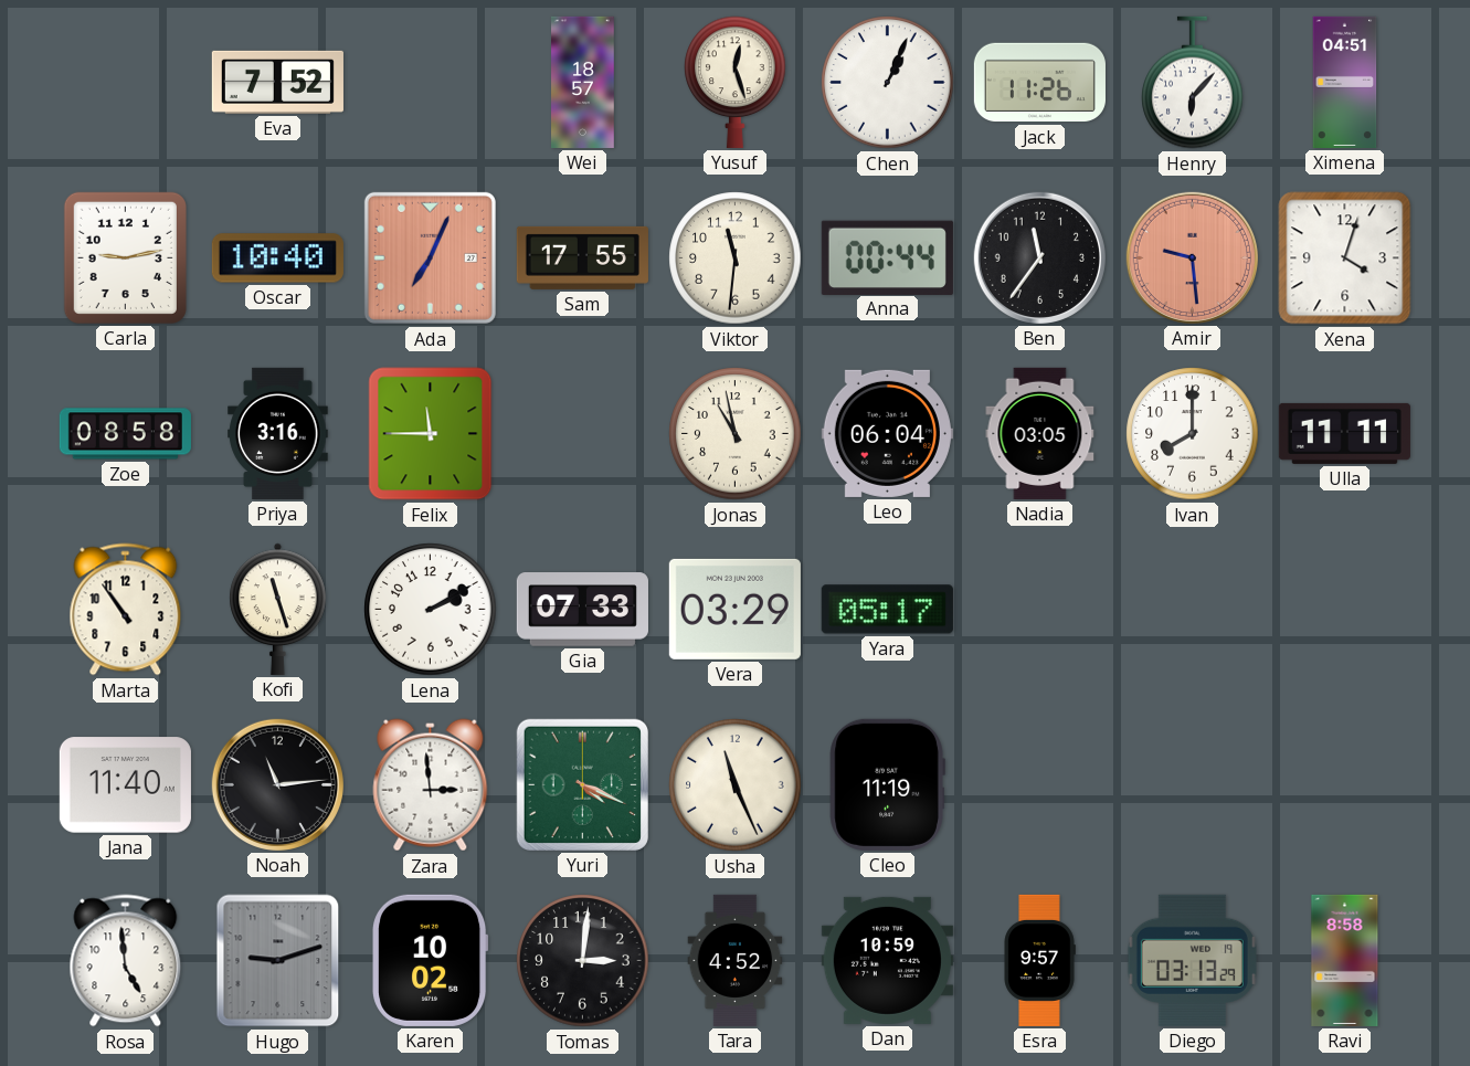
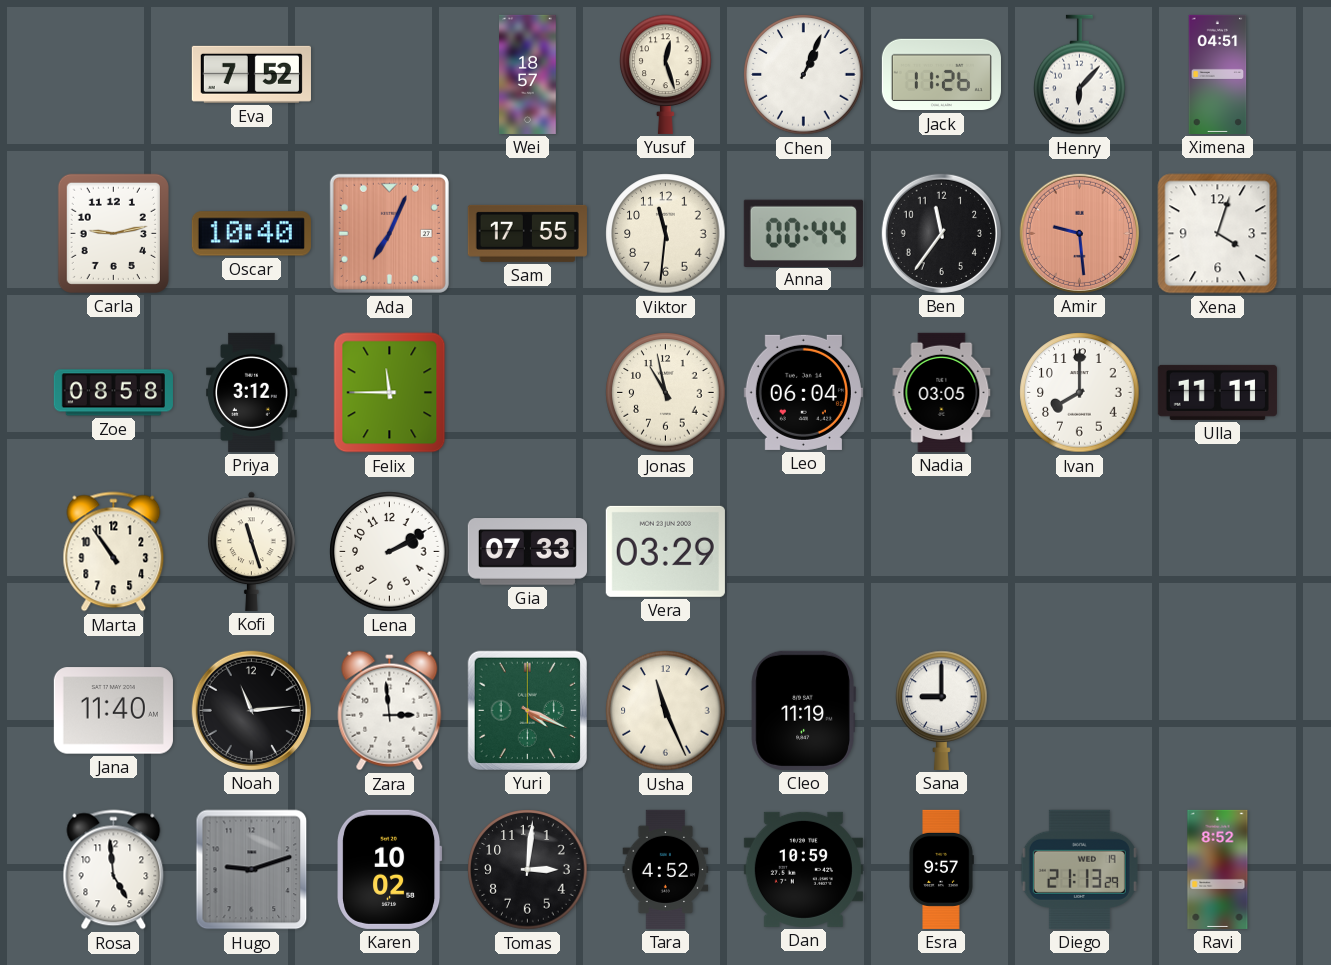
Priya: 3:16 -> 3:12
Yara: 05:17 -> none
Sana: none -> 9:00
Diego: 03:13 -> 21:13
Ravi: 8:58 -> 8:52
